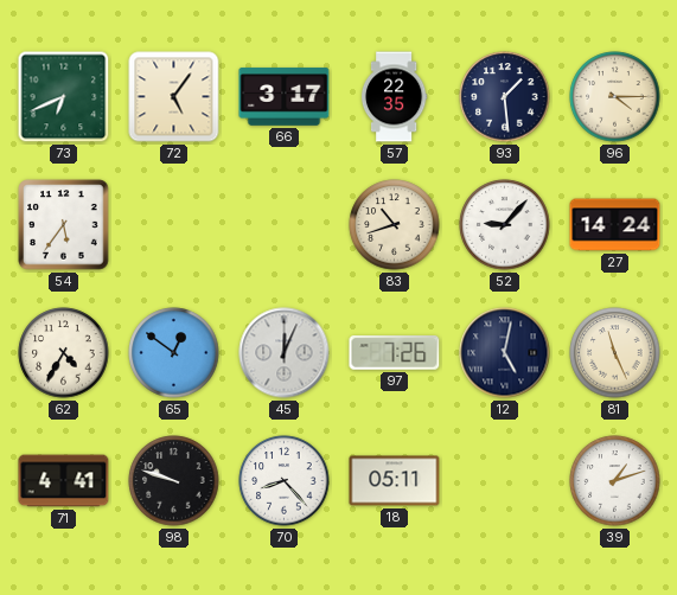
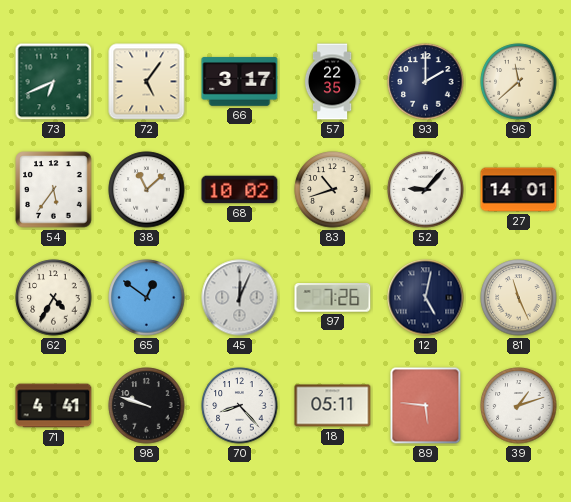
93: 1:29 -> 2:00
96: 4:15 -> 11:38
38: none -> 11:08
68: none -> 10:02
27: 14:24 -> 14:01
89: none -> 5:46
